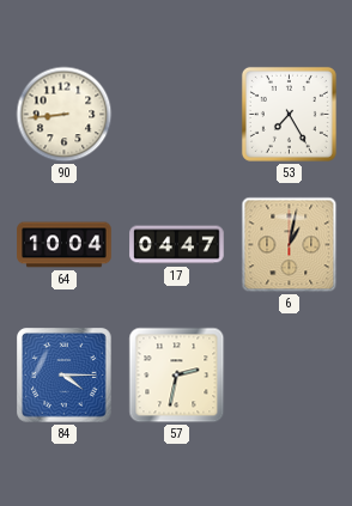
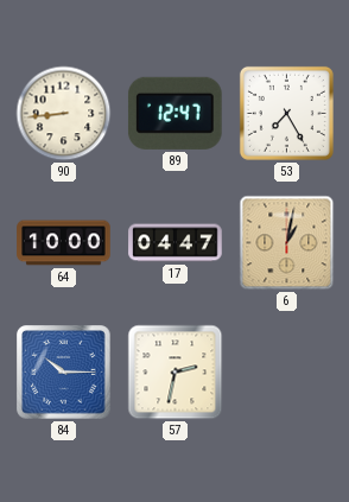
89: none -> 12:47
64: 10:04 -> 10:00
84: 4:15 -> 10:15
